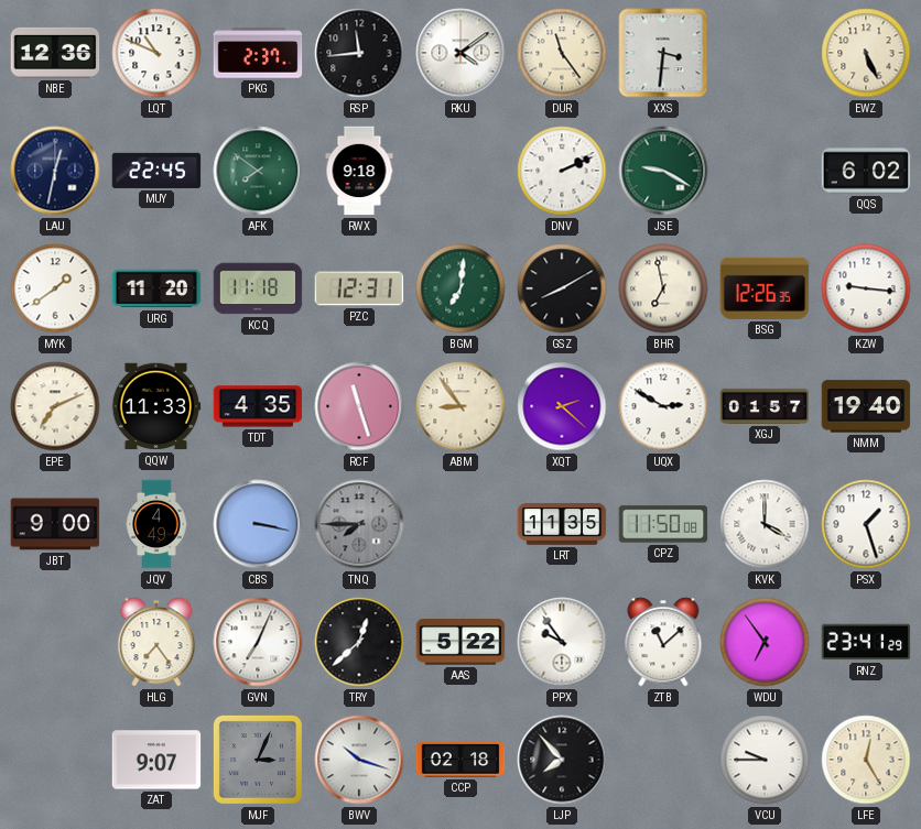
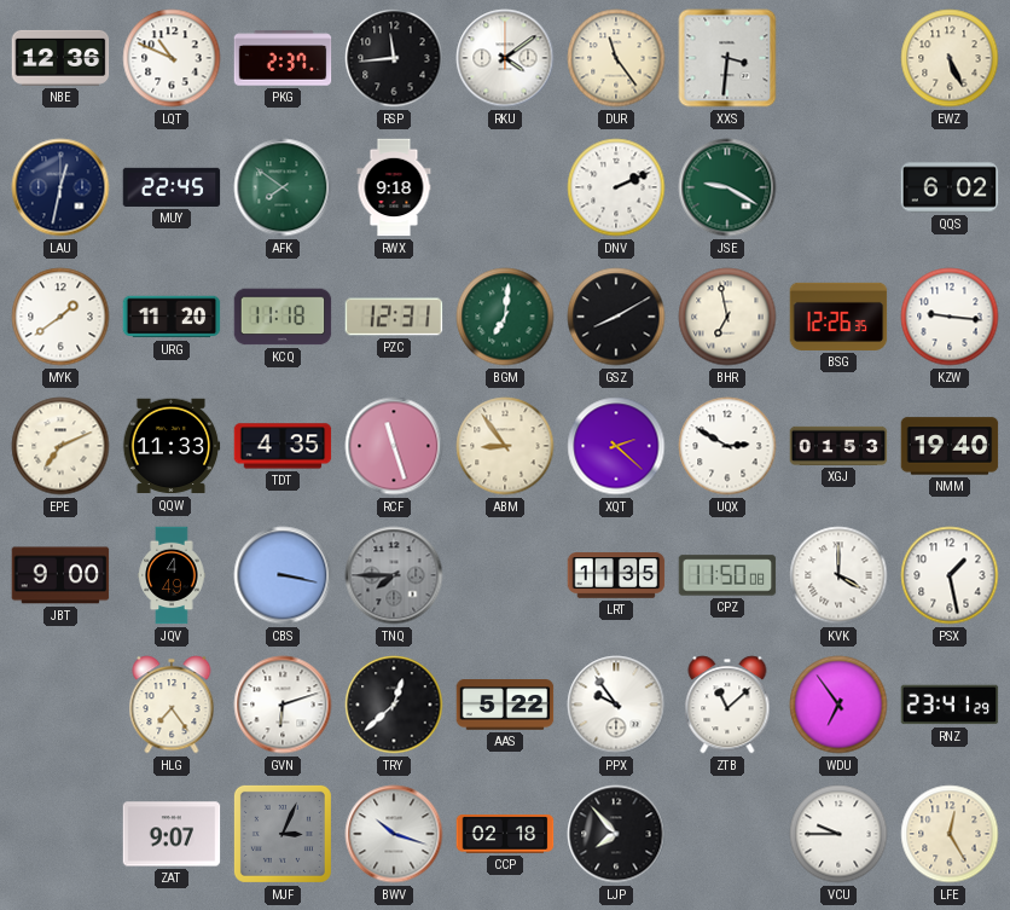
XGJ: 01:57 -> 01:53
PSX: 1:27 -> 1:28
GVN: 7:04 -> 6:12
